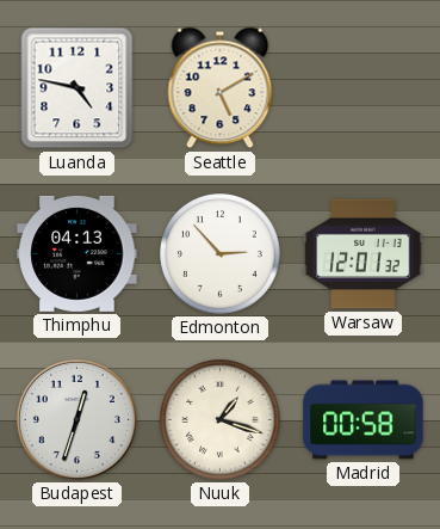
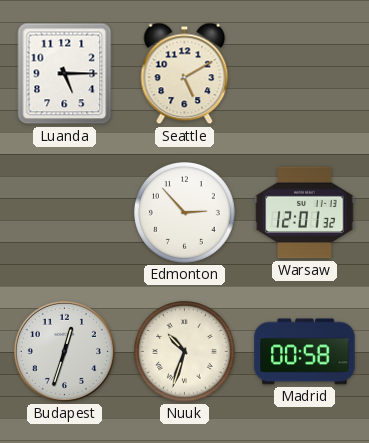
Luanda: 4:47 -> 5:15
Thimphu: 04:13 -> none
Nuuk: 1:18 -> 10:33
